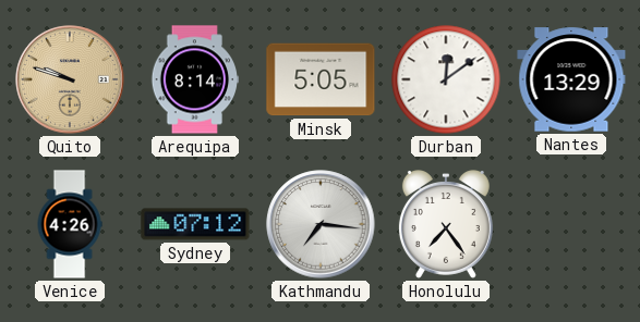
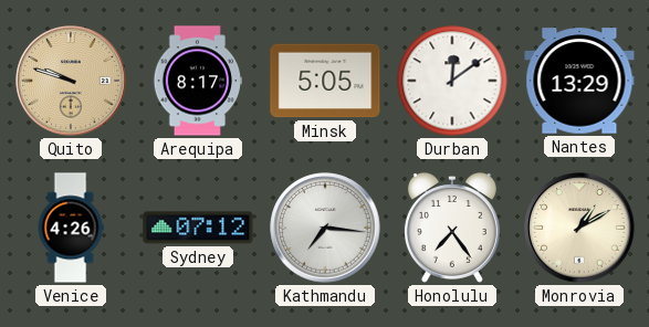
Arequipa: 8:14 -> 8:17
Monrovia: none -> 1:10
